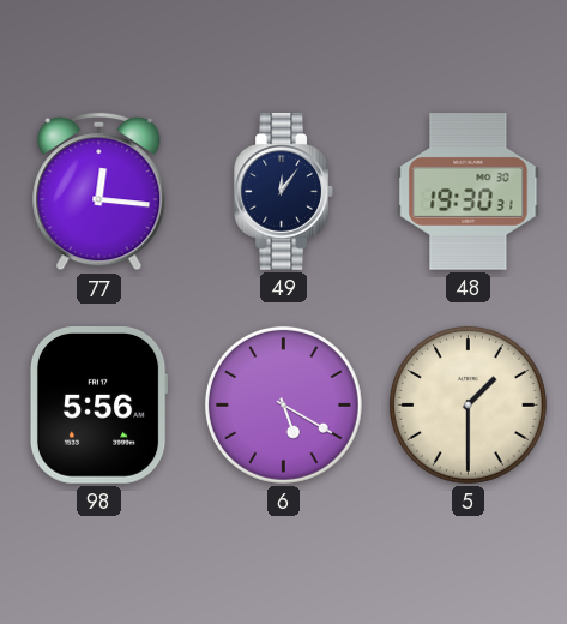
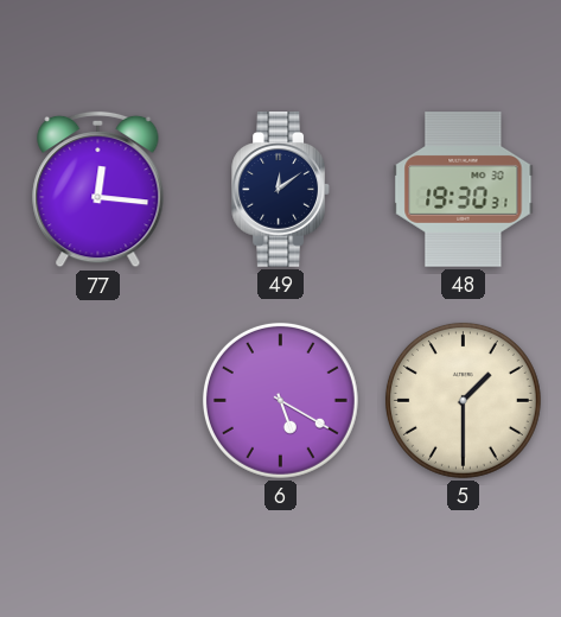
49: 12:06 -> 12:09
98: 5:56 -> none
